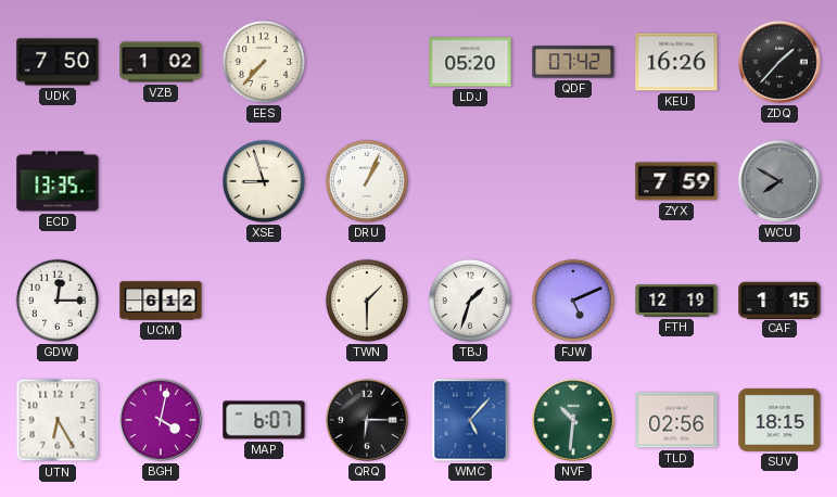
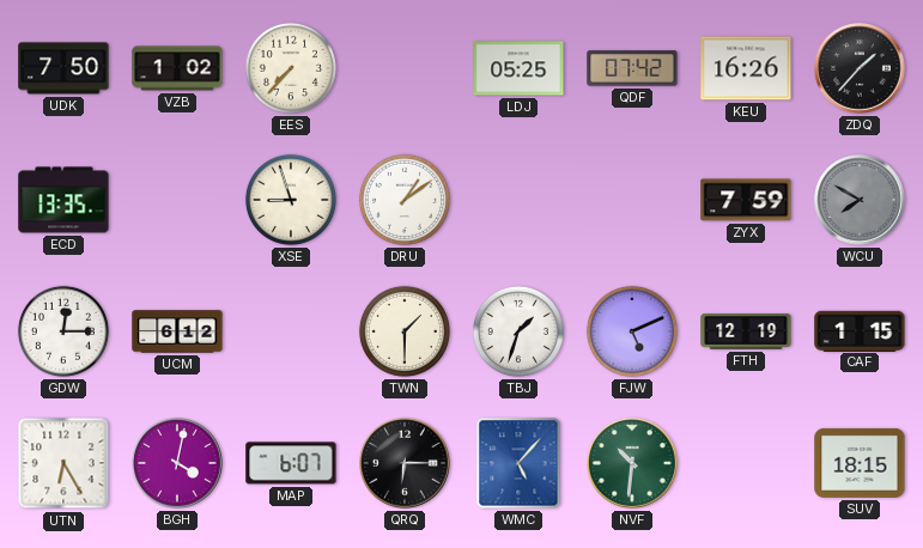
LDJ: 05:20 -> 05:25
DRU: 1:04 -> 1:09
TLD: 02:56 -> none
